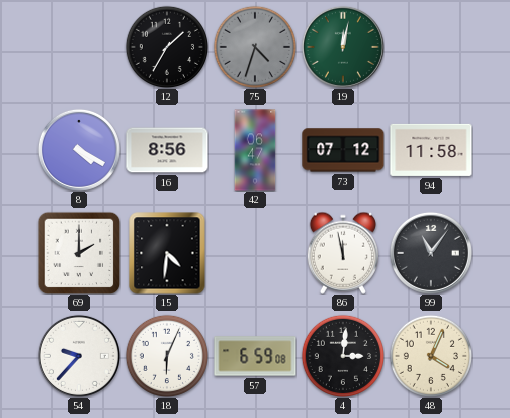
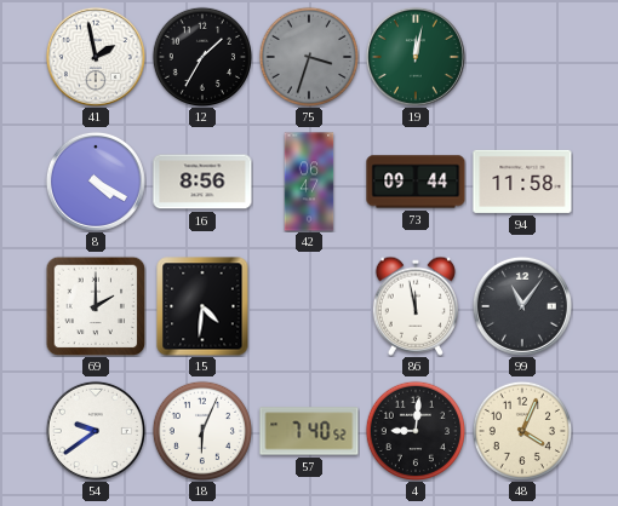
41: none -> 1:58
75: 4:33 -> 3:33
73: 07:12 -> 09:44
54: 9:37 -> 9:39
57: 6:59 -> 7:40
4: 3:01 -> 9:01
